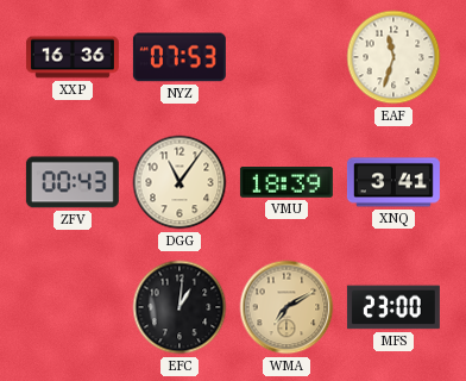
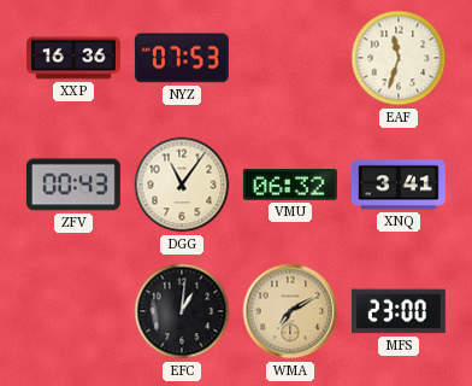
VMU: 18:39 -> 06:32
